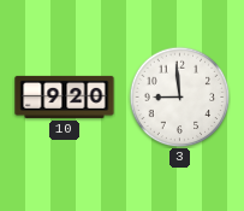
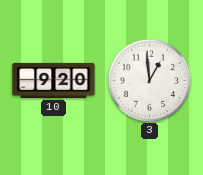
3: 8:59 -> 12:59
